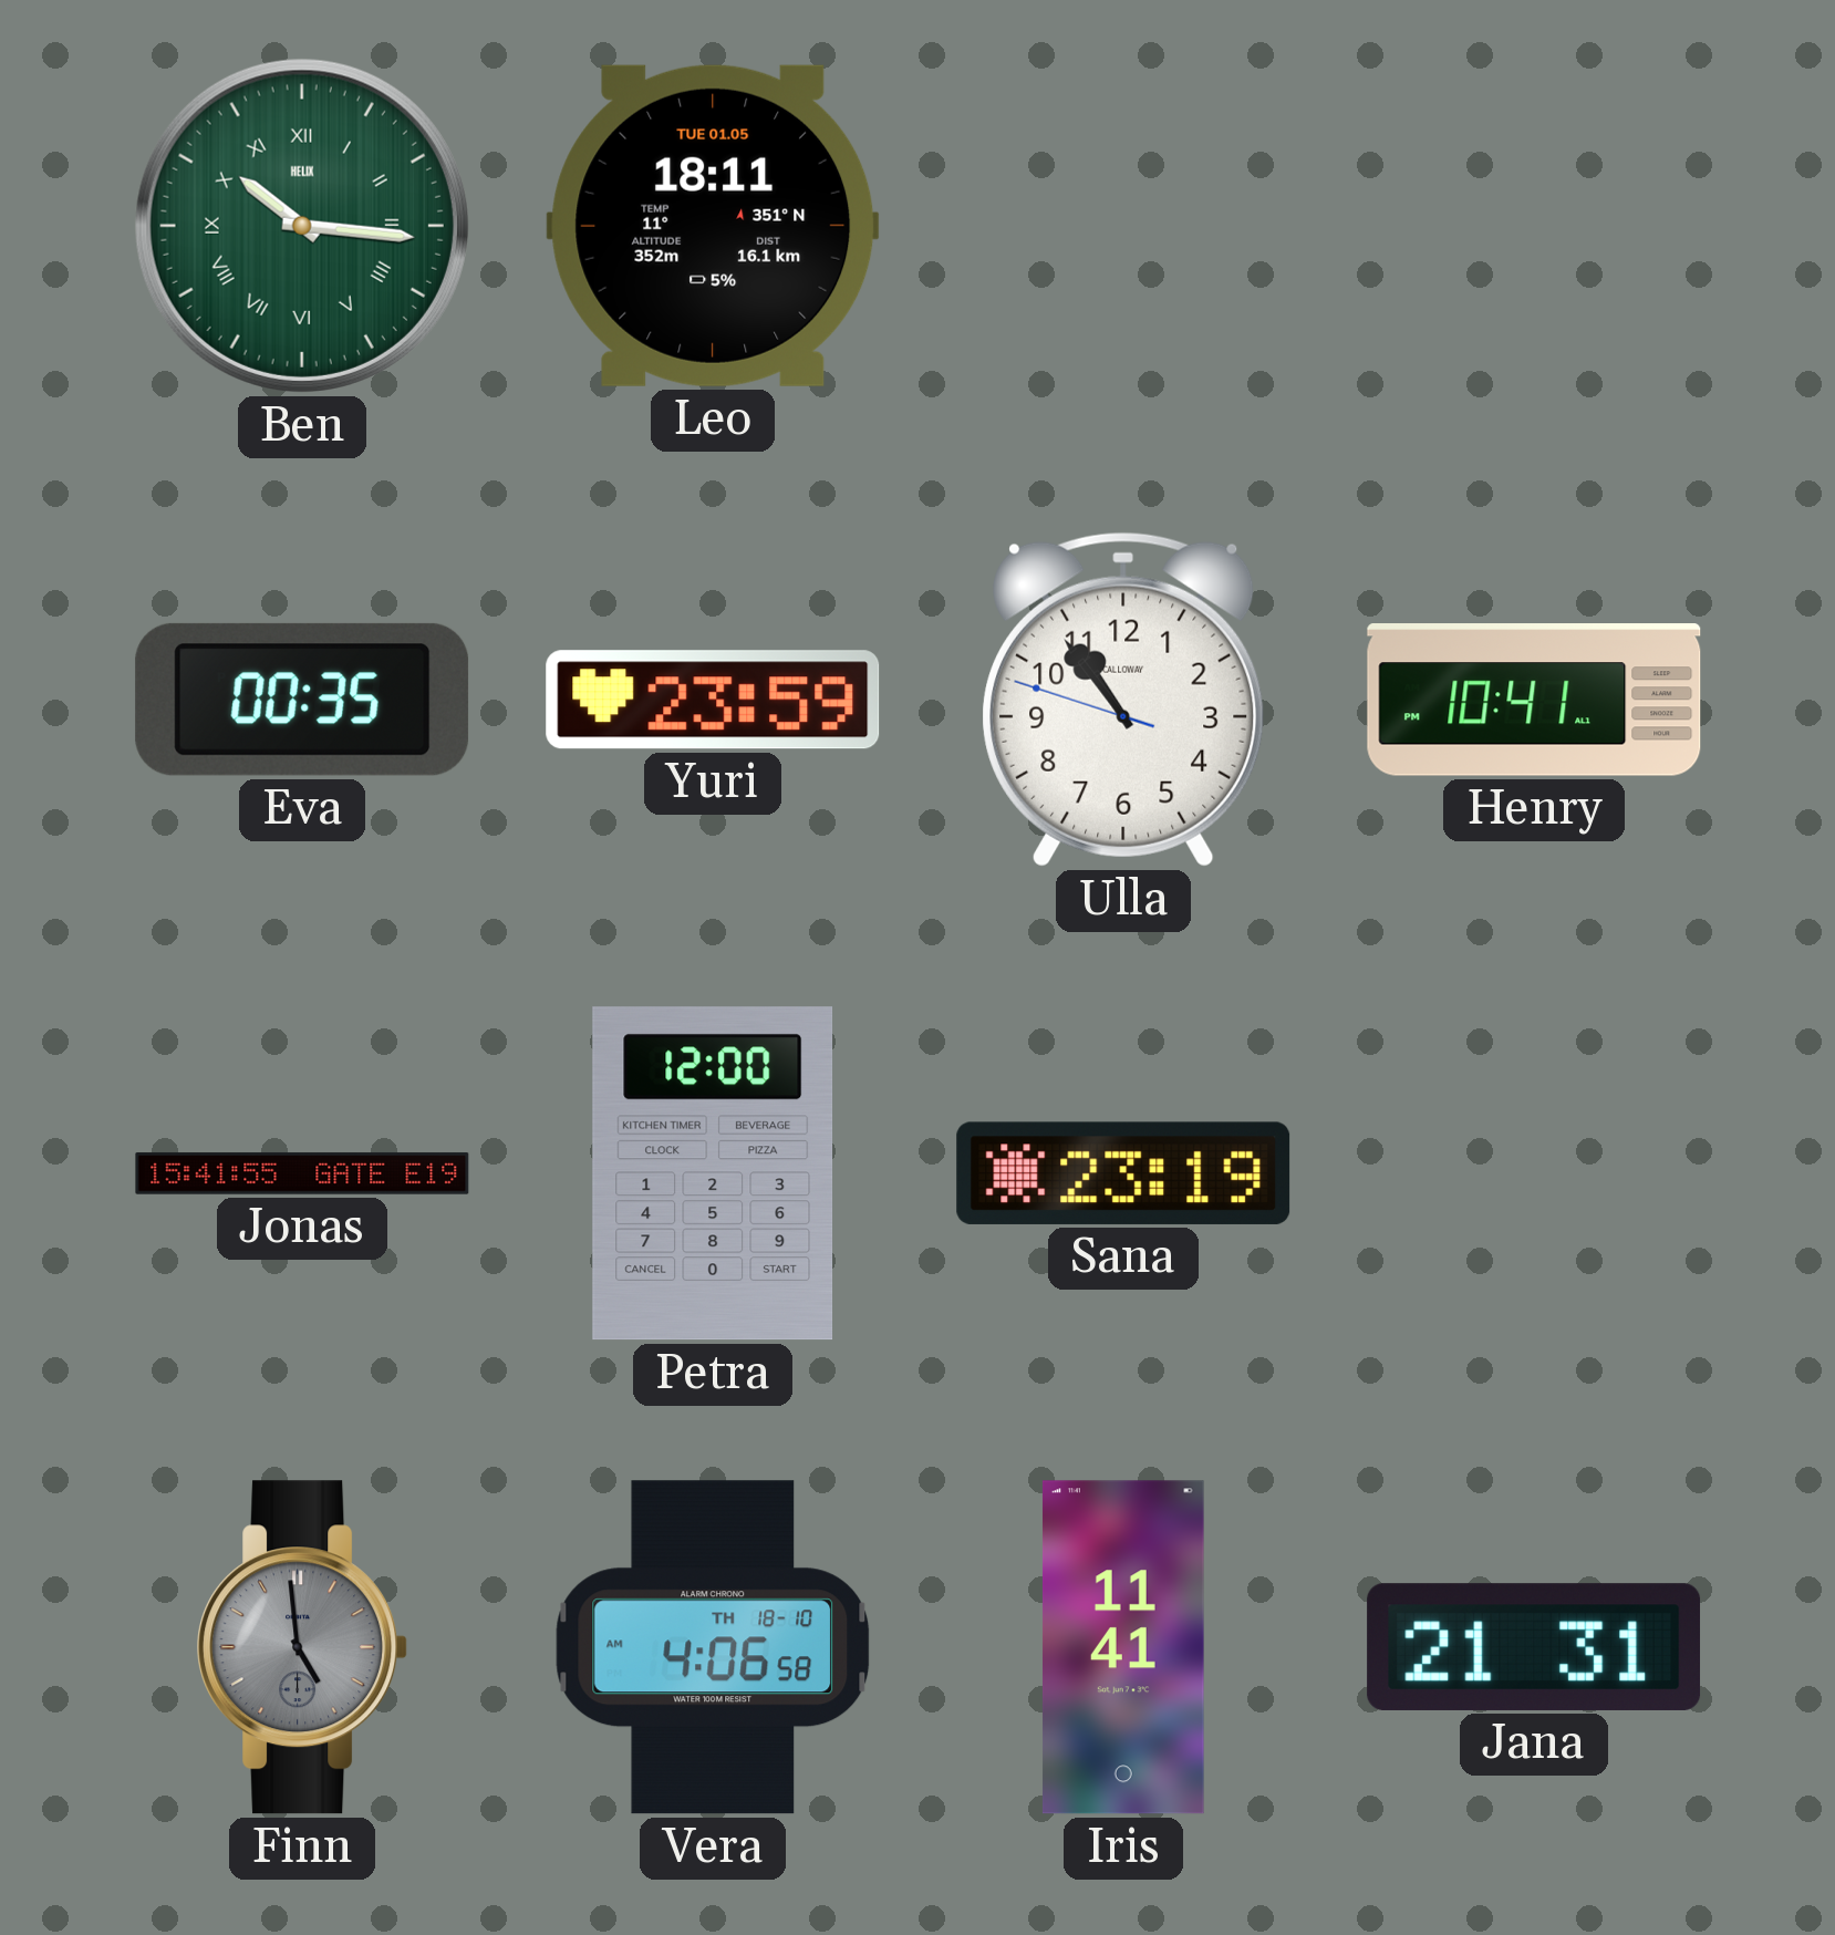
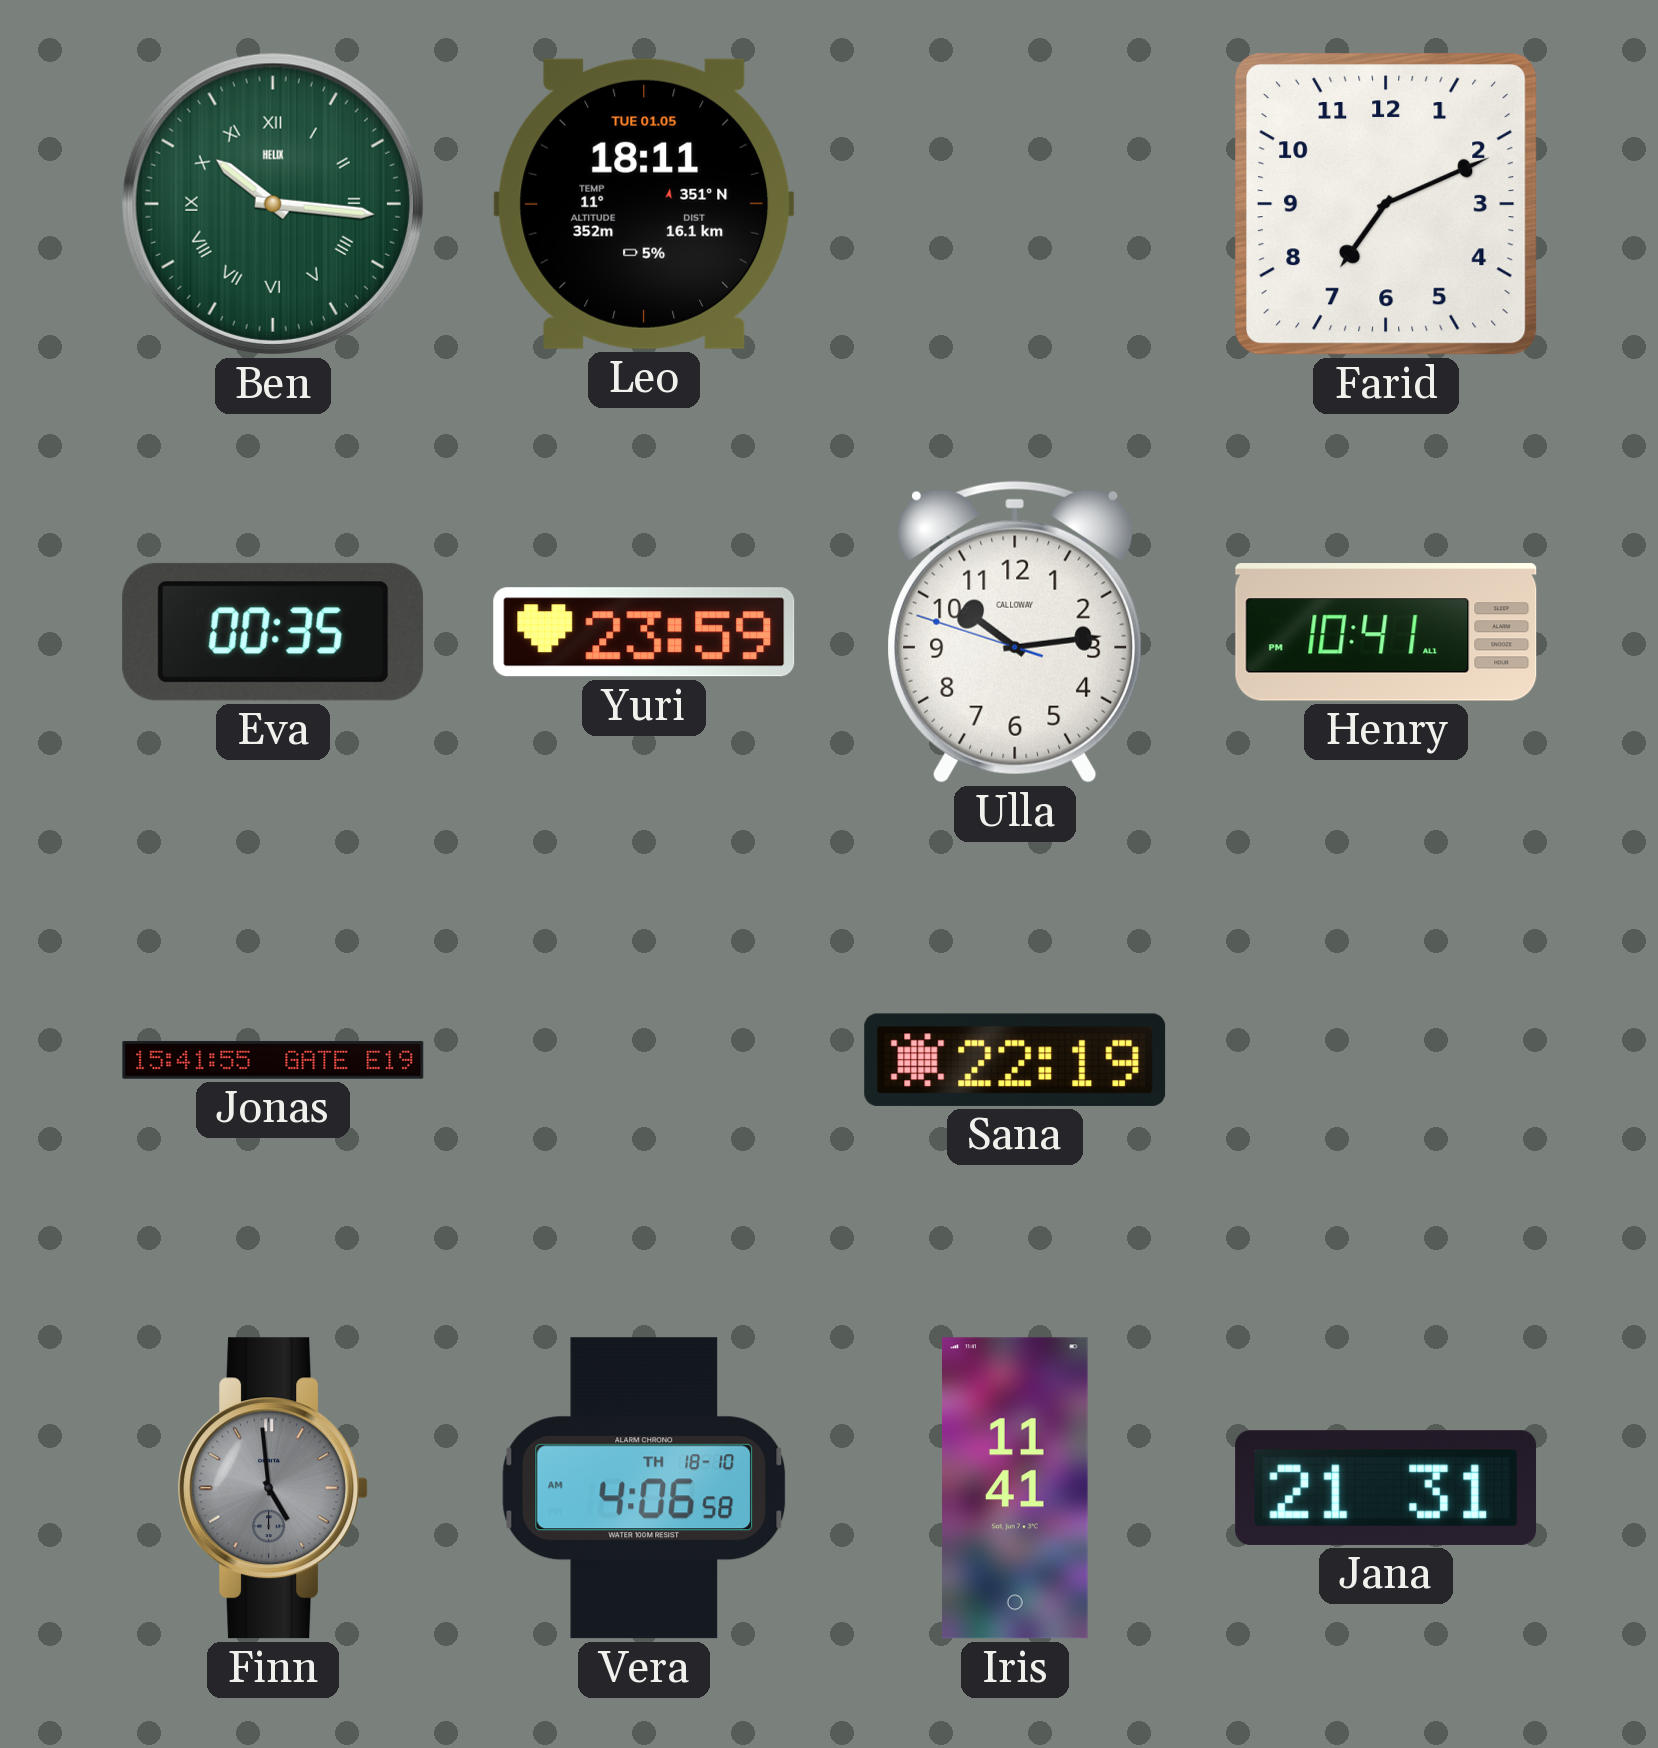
Farid: none -> 7:11
Ulla: 10:53 -> 10:13
Petra: 12:00 -> none
Sana: 23:19 -> 22:19
